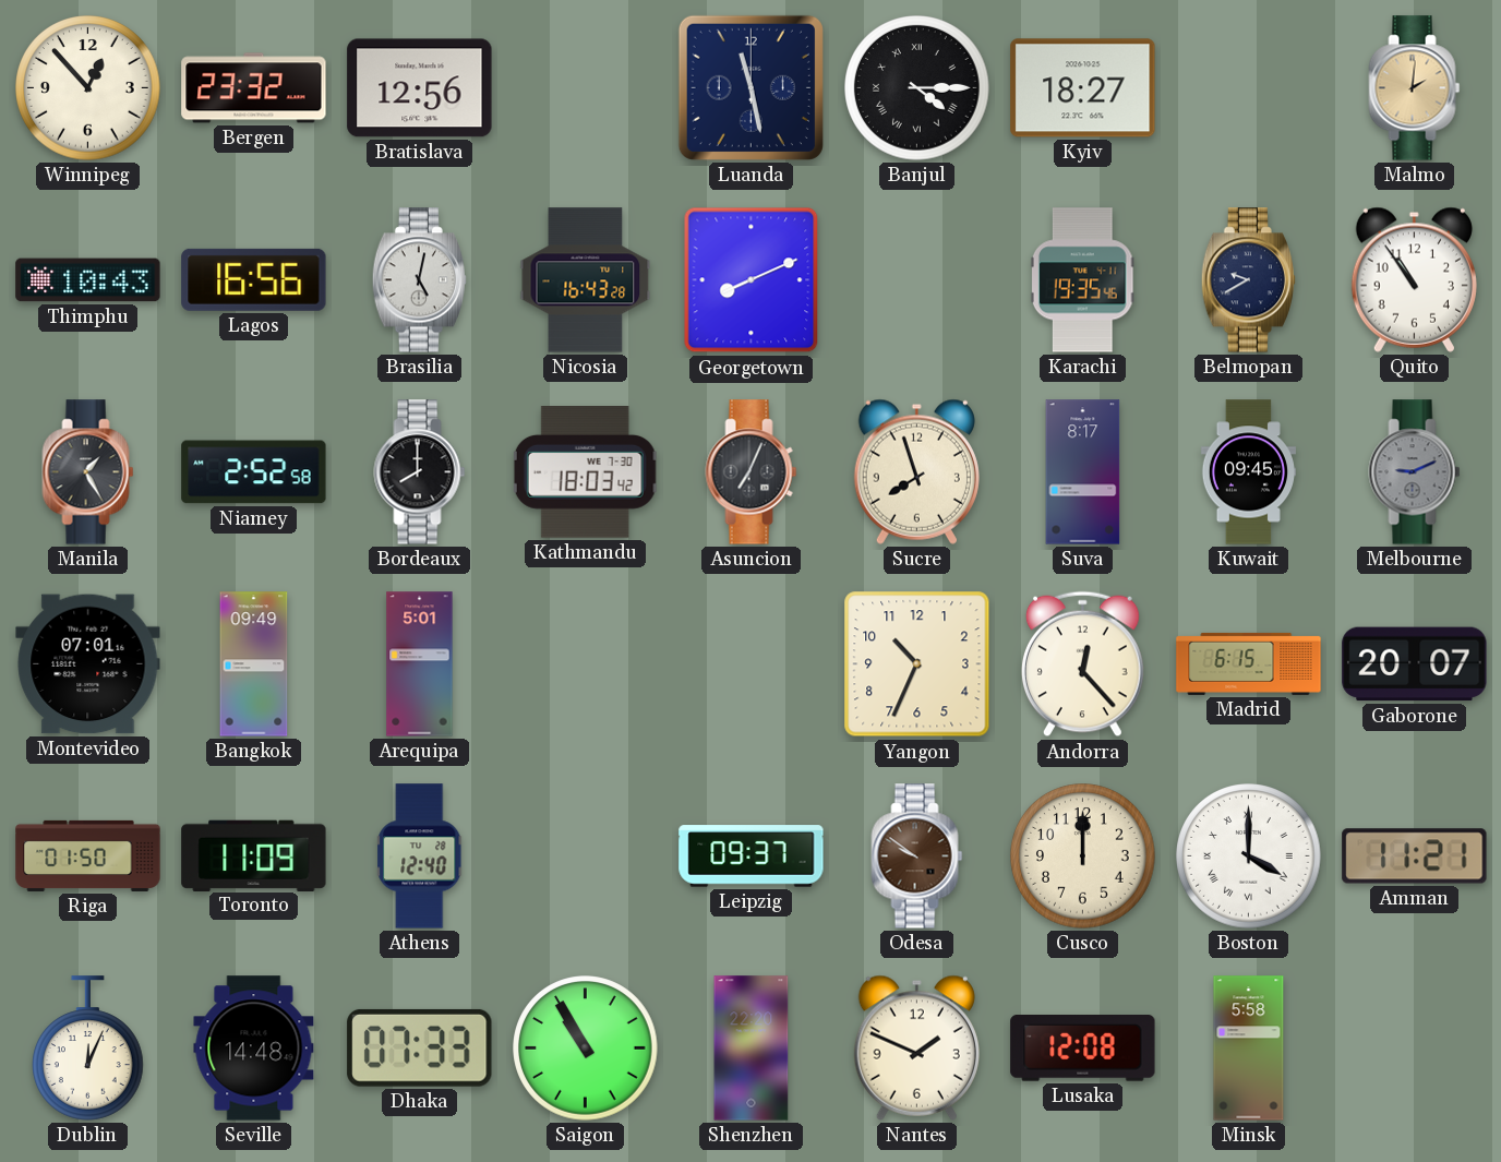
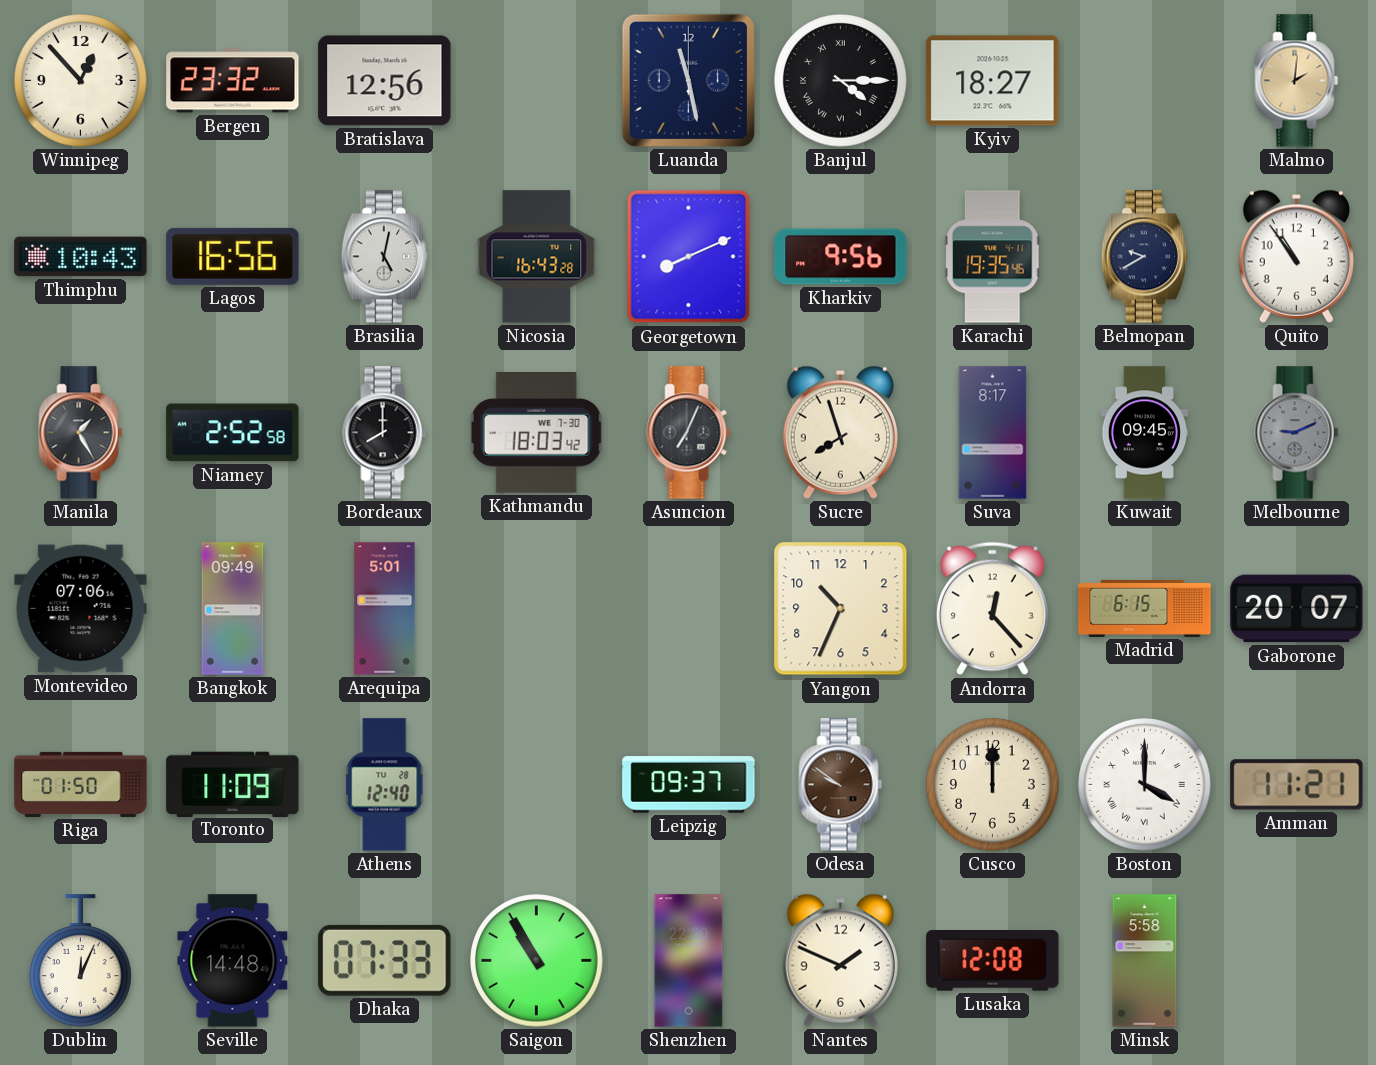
Kharkiv: none -> 9:56
Montevideo: 07:01 -> 07:06
